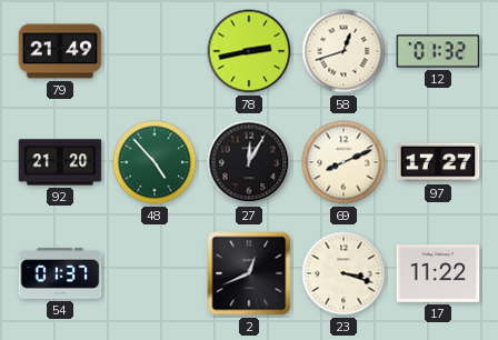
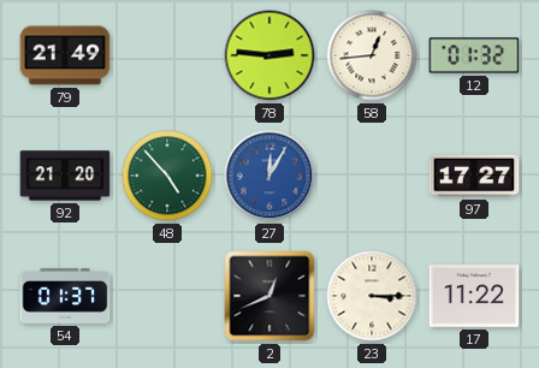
78: 2:43 -> 2:46
58: 12:42 -> 12:44
27 dial: black -> blue
69: 8:11 -> none
23: 3:18 -> 3:15
